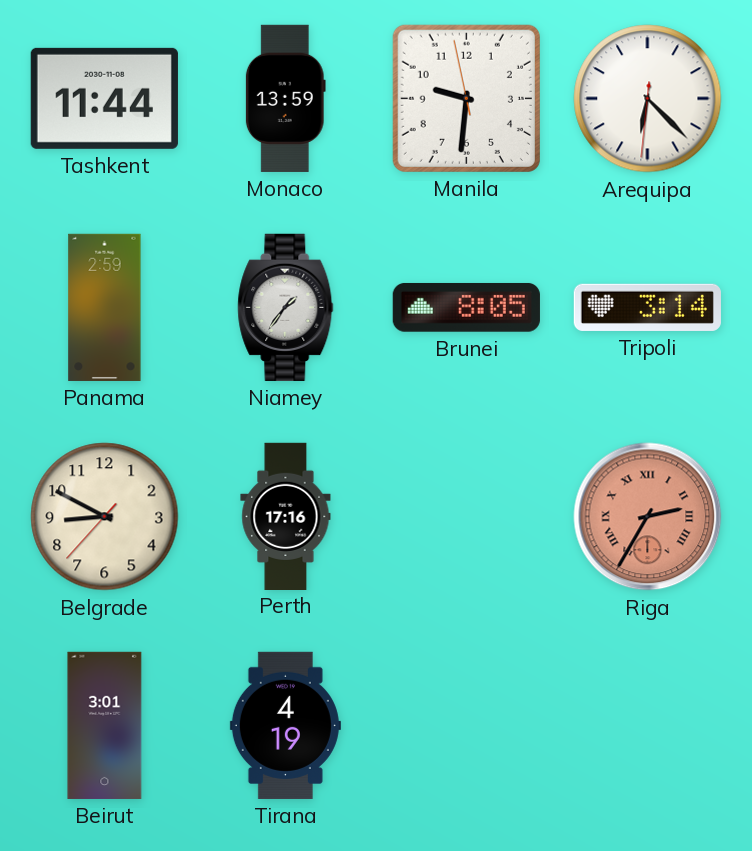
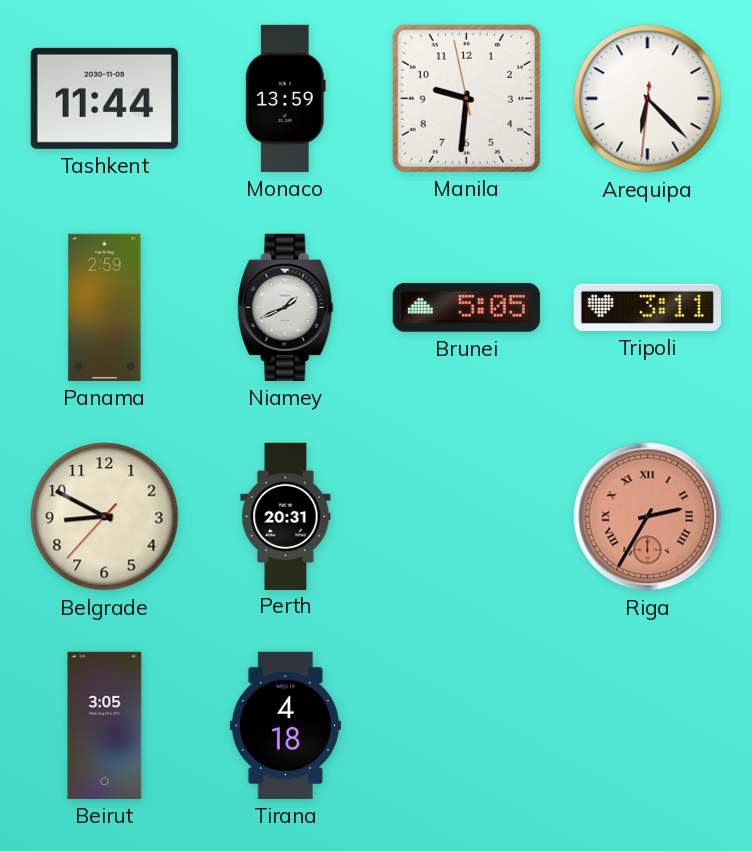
Niamey: 1:36 -> 1:41
Brunei: 8:05 -> 5:05
Tripoli: 3:14 -> 3:11
Perth: 17:16 -> 20:31
Beirut: 3:01 -> 3:05
Tirana: 4:19 -> 4:18
